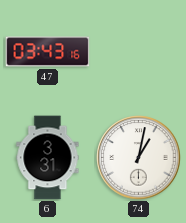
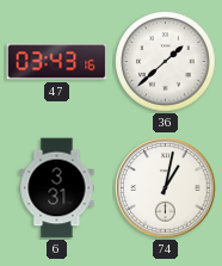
36: none -> 1:38
